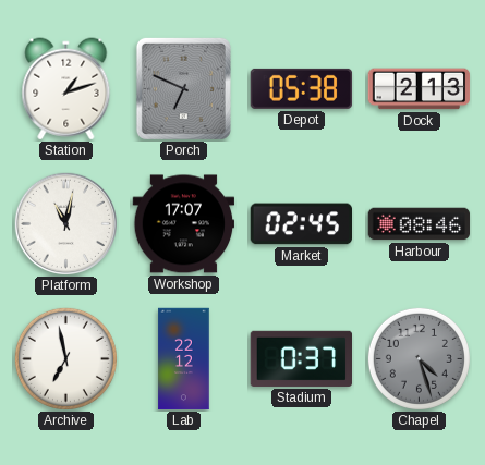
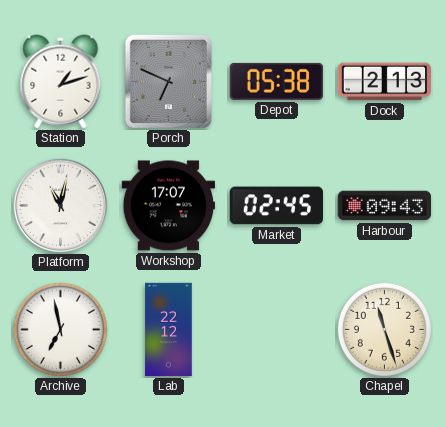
Harbour: 08:46 -> 09:43
Stadium: 0:37 -> none
Chapel: 4:27 -> 11:27
Chapel dial: grey -> cream
